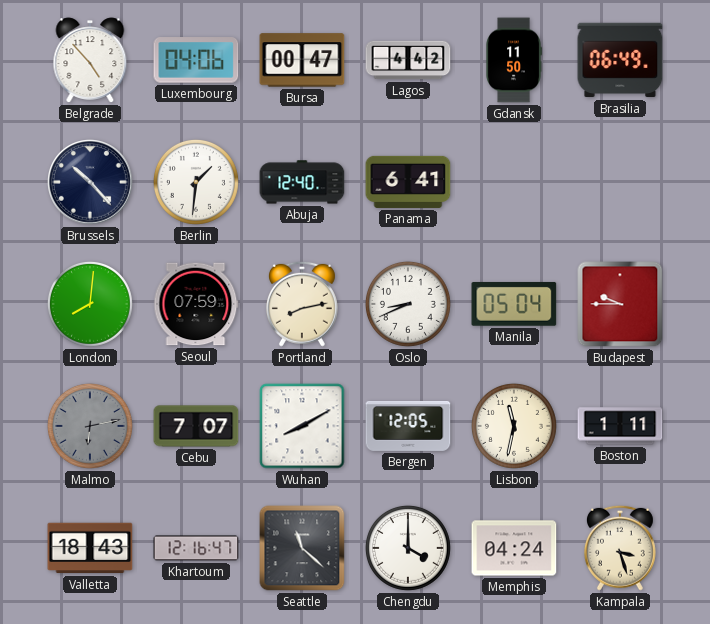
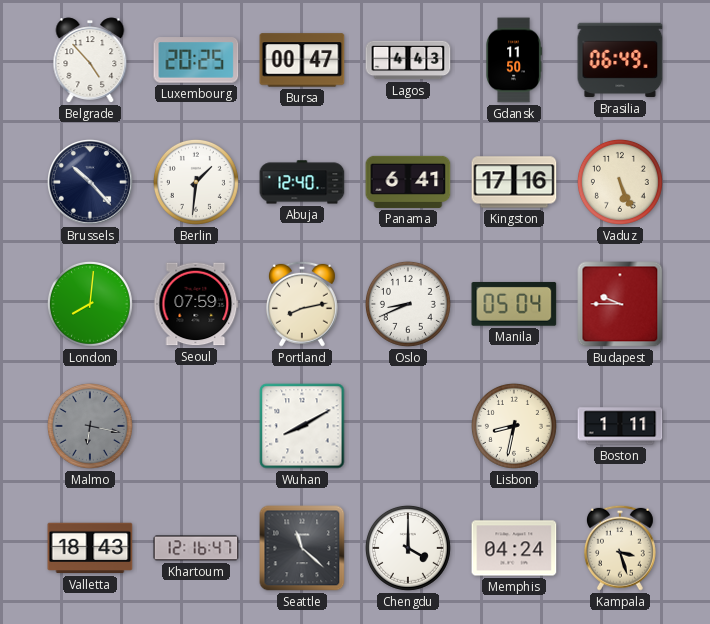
Luxembourg: 04:06 -> 20:25
Lagos: 4:42 -> 4:43
Kingston: none -> 17:16
Vaduz: none -> 5:26
Malmo: 6:13 -> 6:17
Cebu: 7:07 -> none
Bergen: 12:05 -> none
Lisbon: 11:32 -> 8:32
